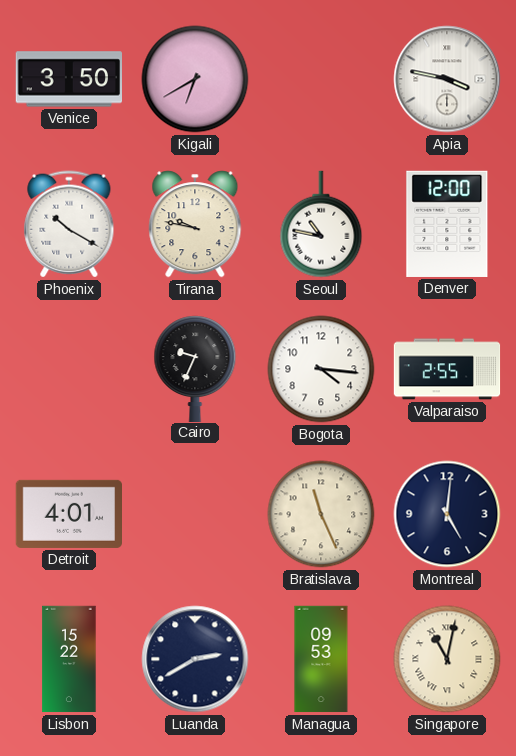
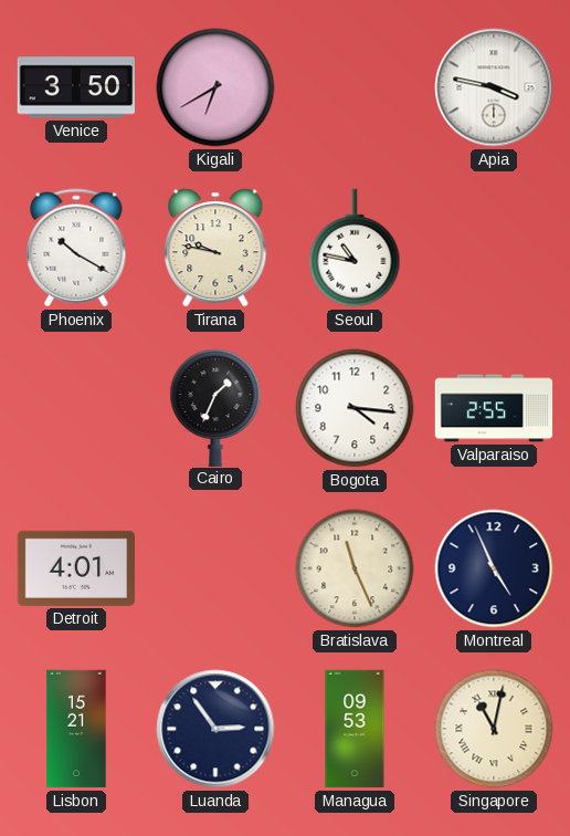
Denver: 12:00 -> none
Cairo: 9:34 -> 1:34
Montreal: 5:01 -> 4:56
Lisbon: 15:22 -> 15:21
Luanda: 2:40 -> 2:54
